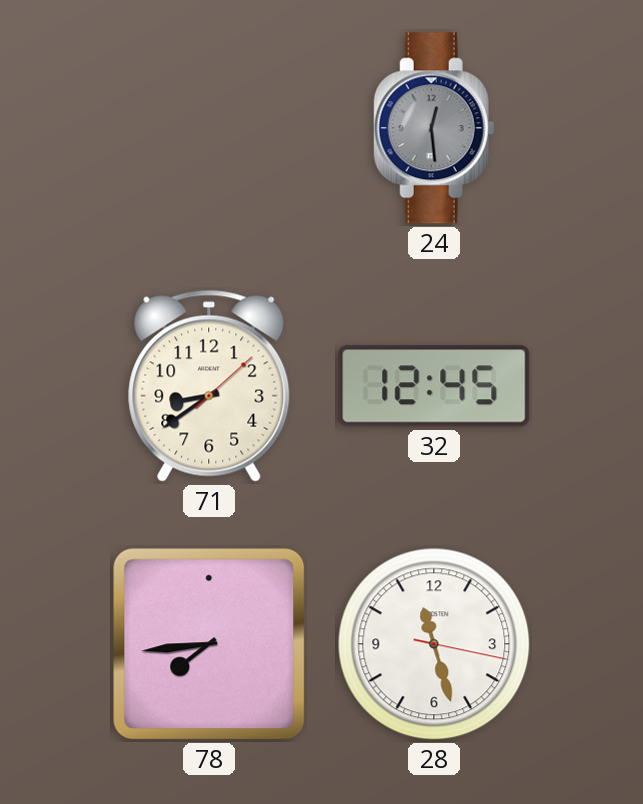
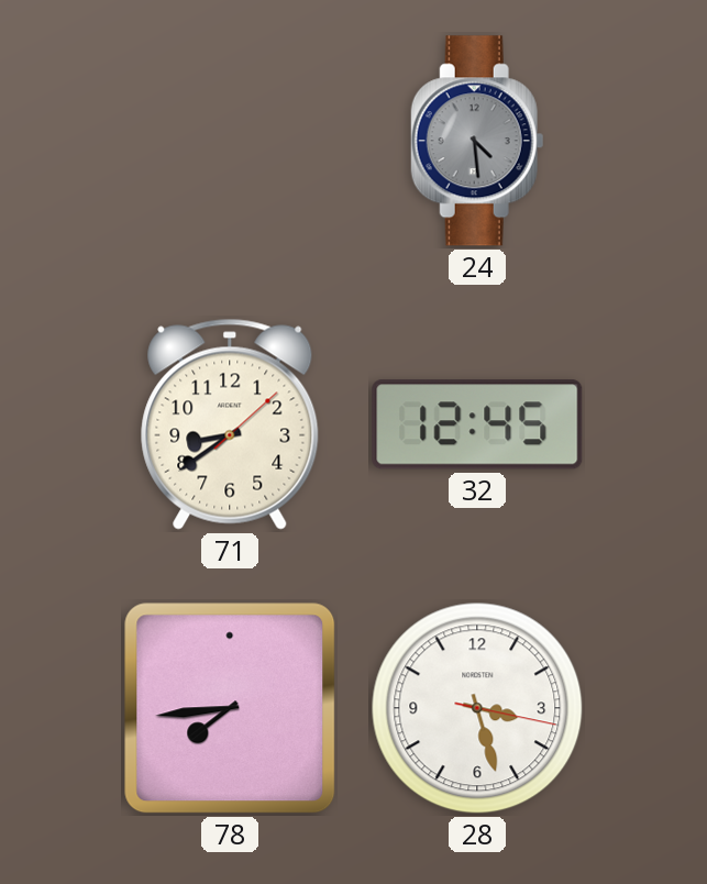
24: 12:29 -> 4:29
28: 11:27 -> 3:27
